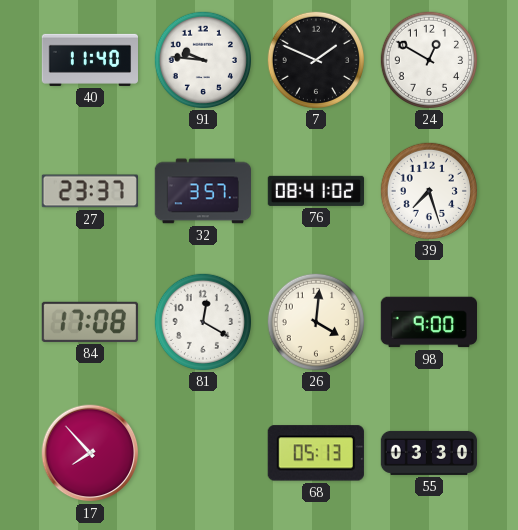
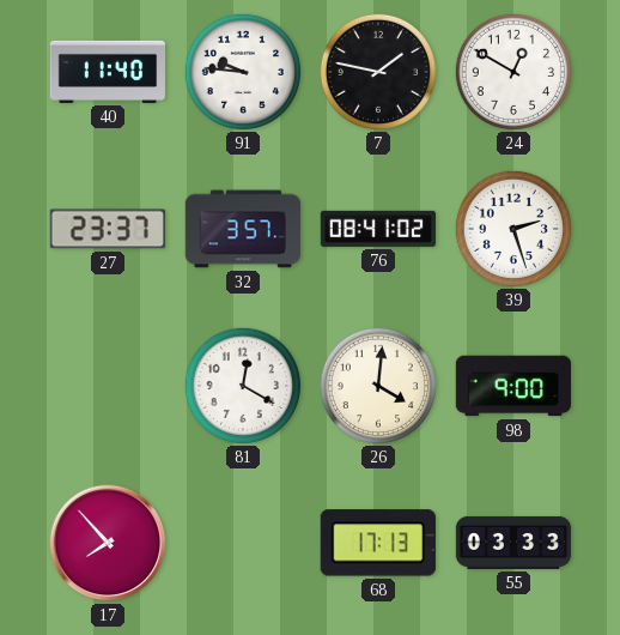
7: 1:49 -> 1:47
39: 7:27 -> 2:27
84: 17:08 -> none
68: 05:13 -> 17:13
55: 03:30 -> 03:33
